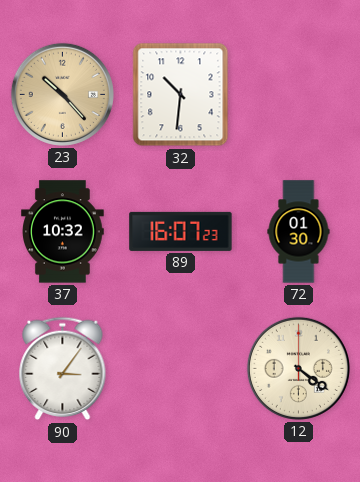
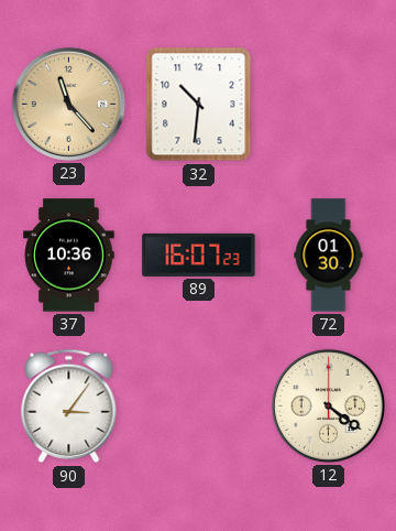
23: 10:23 -> 11:23
37: 10:32 -> 10:36
